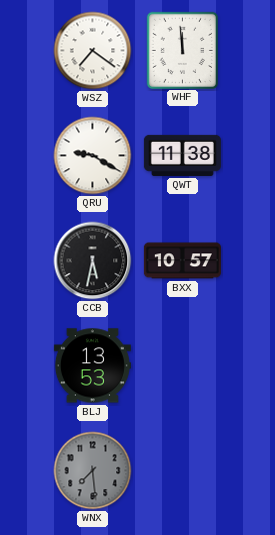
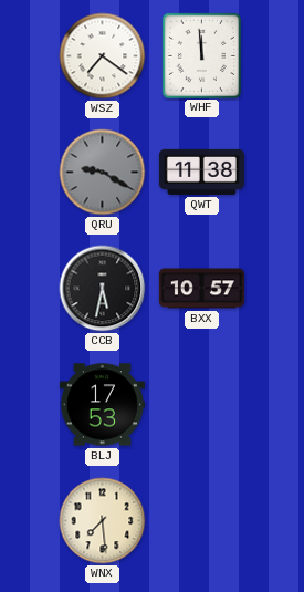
QRU dial: white -> grey
BLJ: 13:53 -> 17:53
WNX dial: grey -> cream
